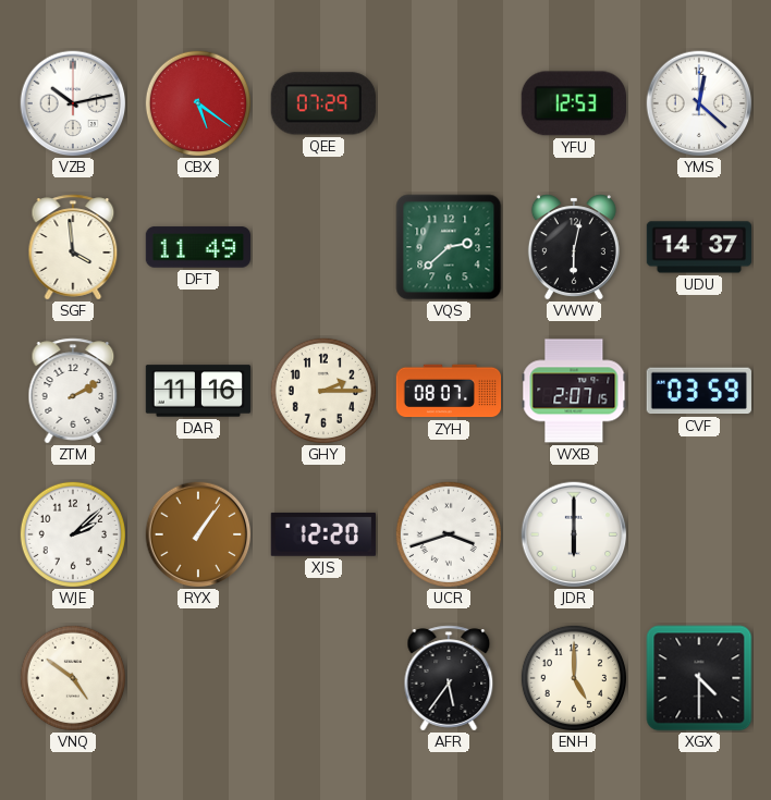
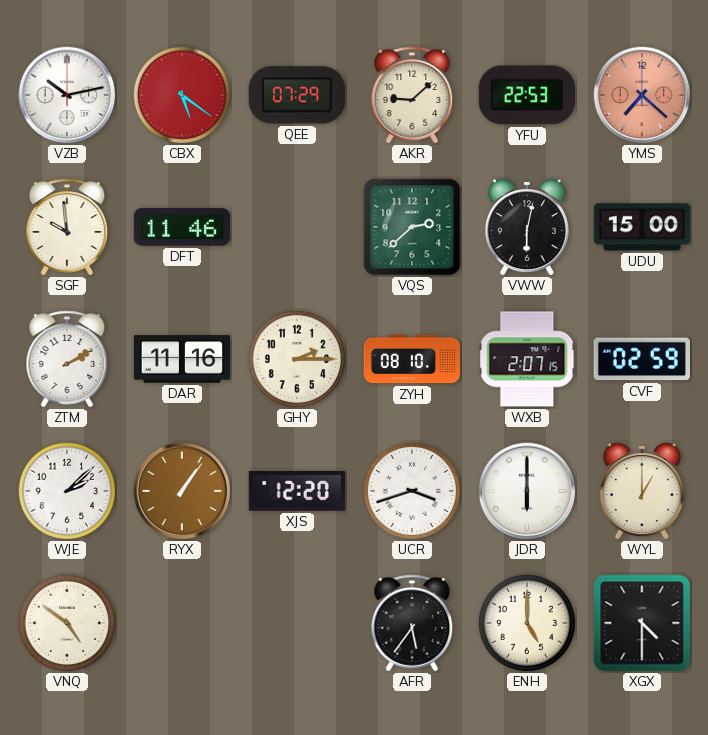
AKR: none -> 9:08
YFU: 12:53 -> 22:53
YMS: 12:22 -> 7:22
YMS dial: white -> salmon
SGF: 3:59 -> 9:59
DFT: 11:49 -> 11:46
UDU: 14:37 -> 15:00
ZYH: 08:07 -> 08:10
CVF: 03:59 -> 02:59
WYL: none -> 1:00
